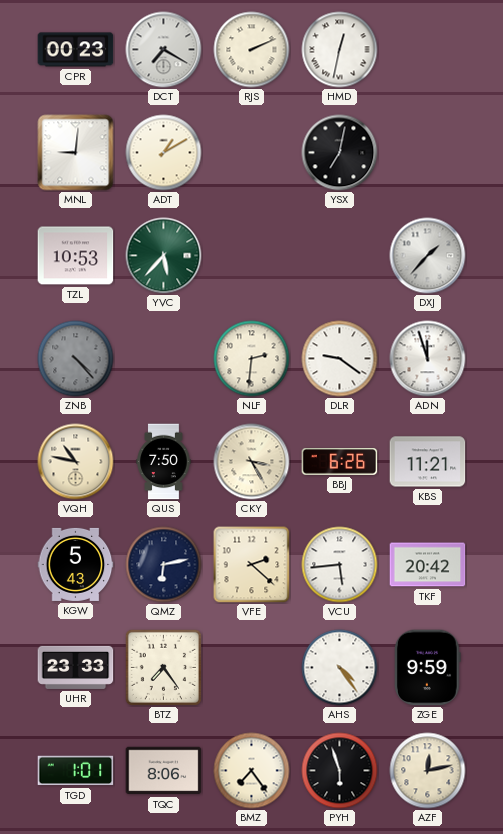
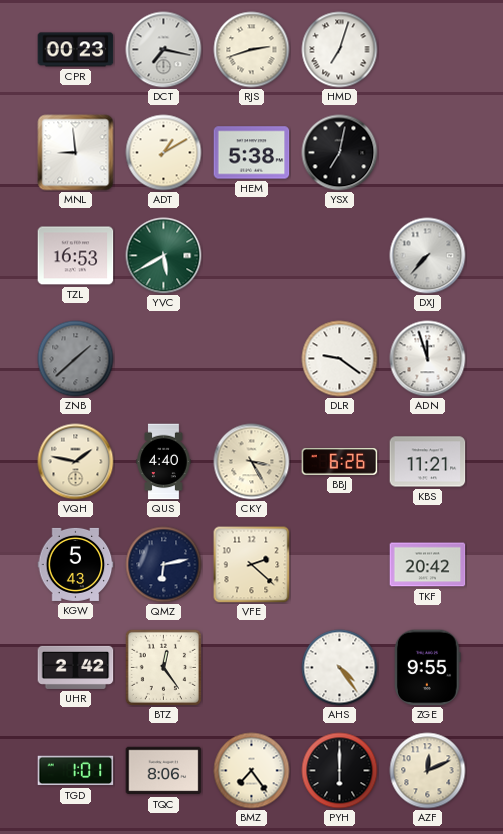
DCT: 7:20 -> 7:17
RJS: 2:11 -> 2:42
HMD: 12:32 -> 7:03
MNL: 9:01 -> 8:59
HEM: none -> 5:38
TZL: 10:53 -> 16:53
YVC: 5:37 -> 5:40
DXJ: 1:37 -> 7:37
ZNB: 4:23 -> 1:38
NLF: 2:31 -> none
VQH: 10:47 -> 1:47
QUS: 7:50 -> 4:40
VCU: 5:44 -> none
UHR: 23:33 -> 2:42
BTZ: 7:24 -> 12:24
ZGE: 9:59 -> 9:55
PYH: 5:57 -> 6:00
AZF: 12:13 -> 12:11
